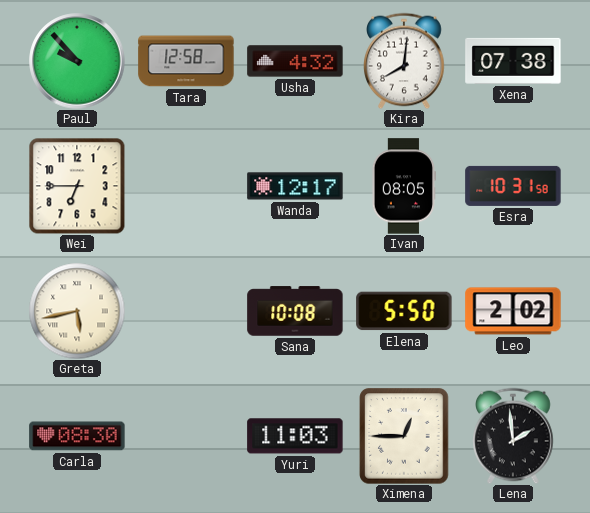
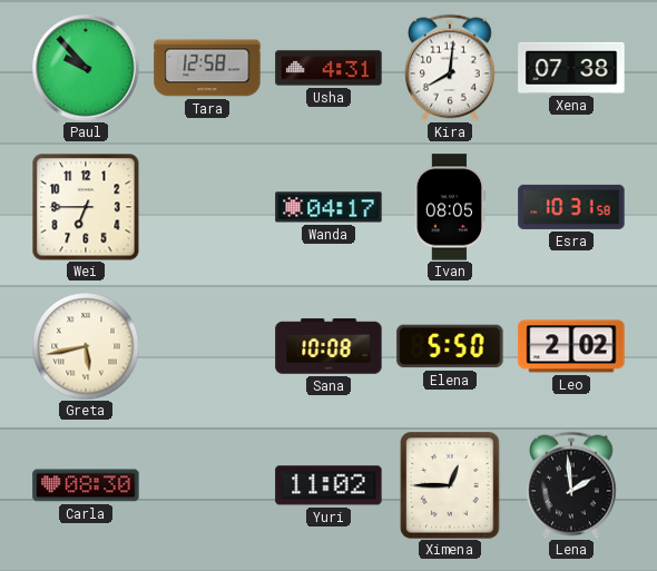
Usha: 4:32 -> 4:31
Wanda: 12:17 -> 04:17
Yuri: 11:03 -> 11:02
